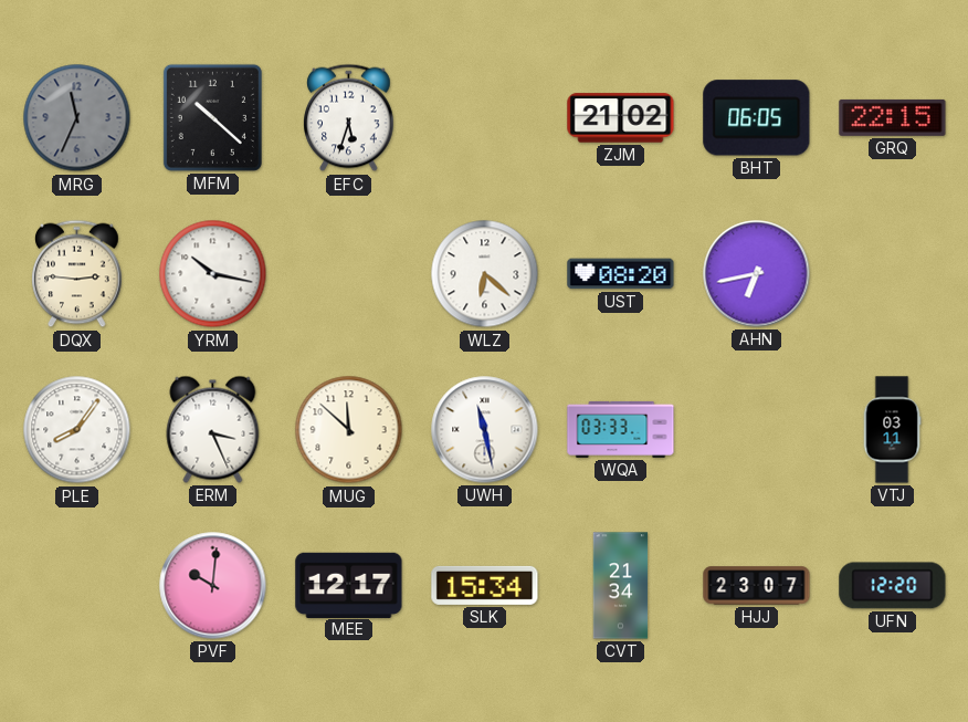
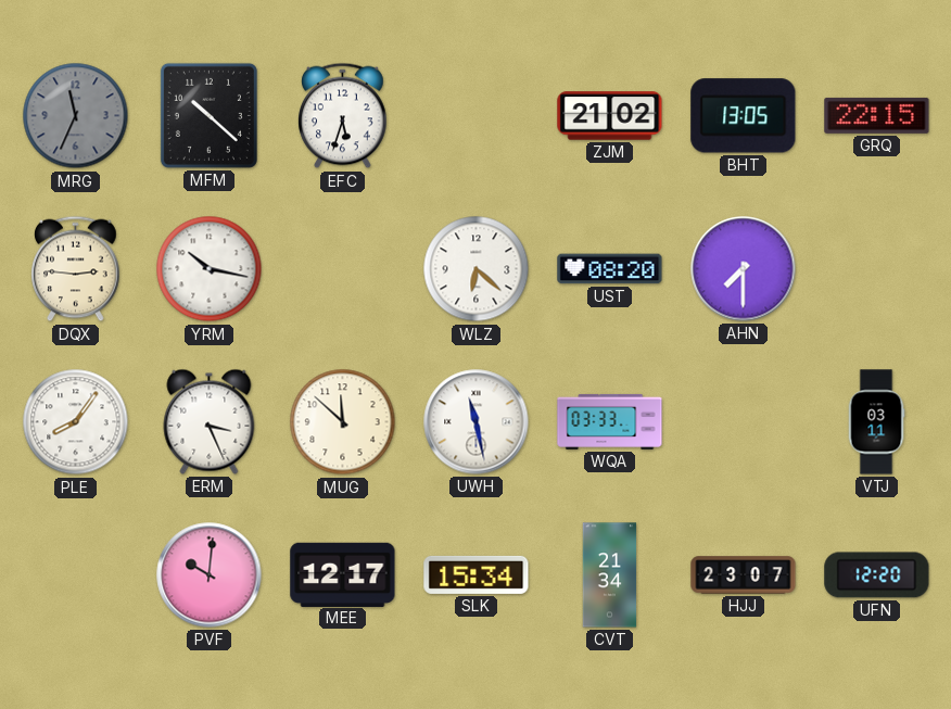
BHT: 06:05 -> 13:05
AHN: 6:43 -> 7:30
